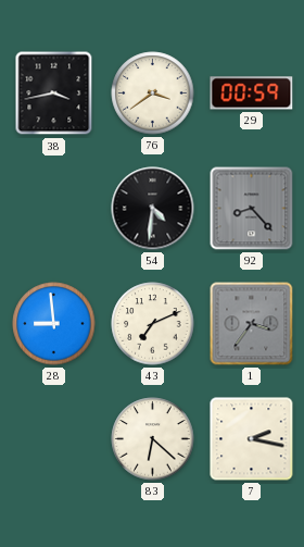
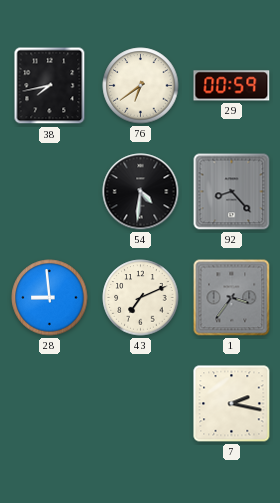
38: 3:43 -> 7:43
76: 3:39 -> 6:39
83: 6:22 -> none
